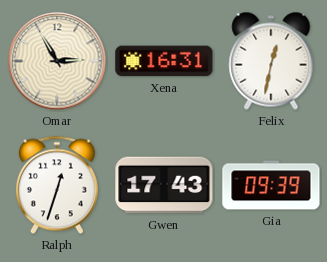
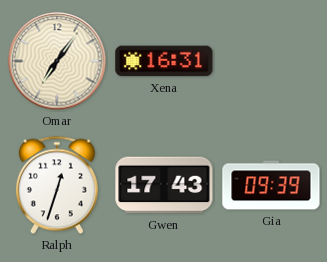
Omar: 2:55 -> 7:06
Felix: 12:32 -> none
